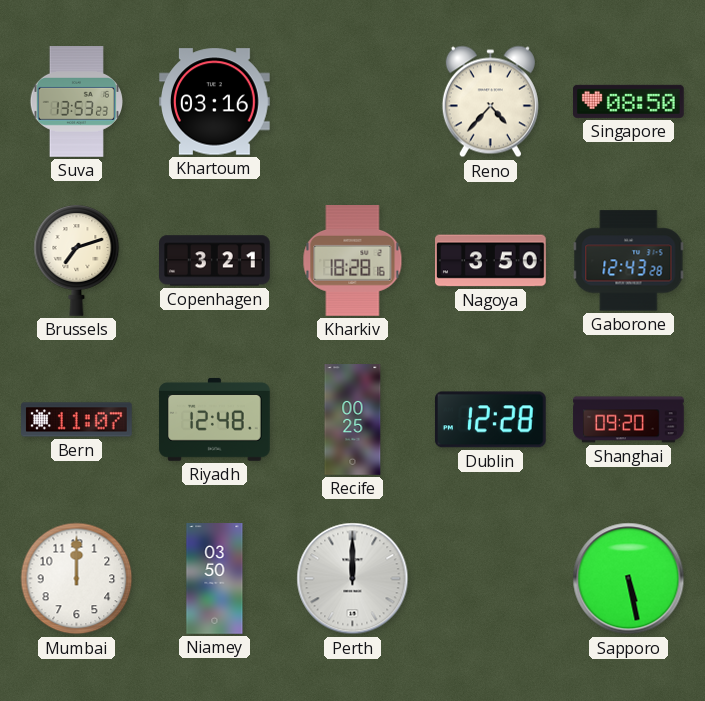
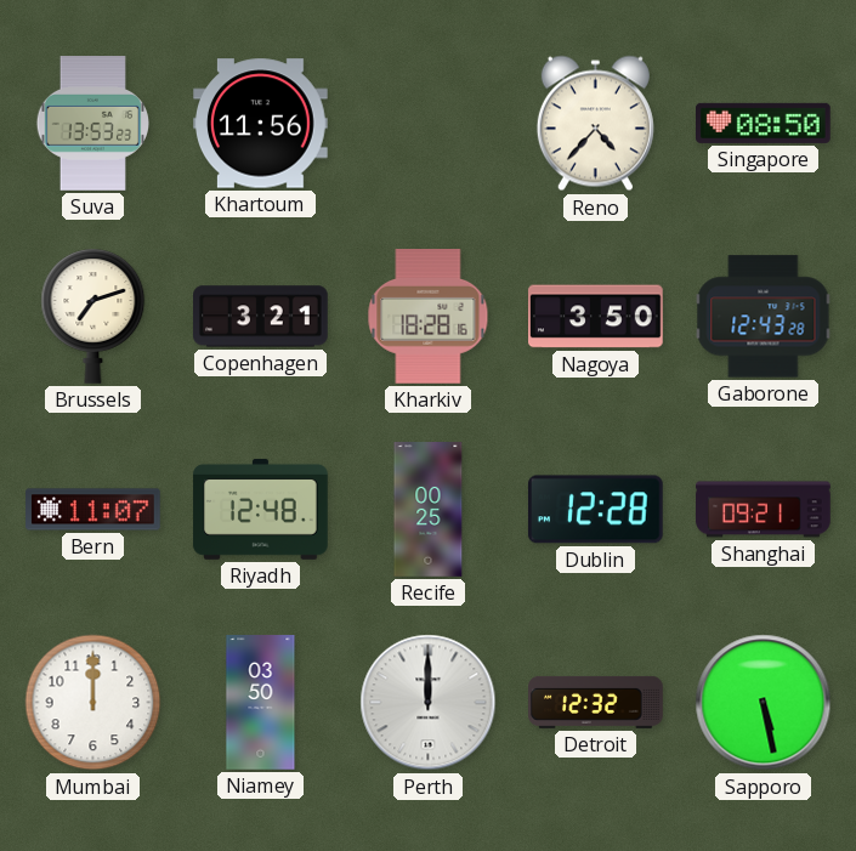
Khartoum: 03:16 -> 11:56
Shanghai: 09:20 -> 09:21
Detroit: none -> 12:32
